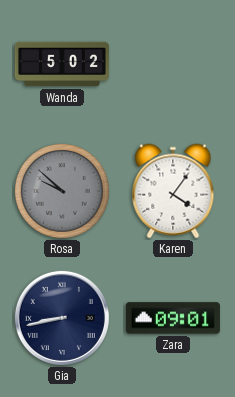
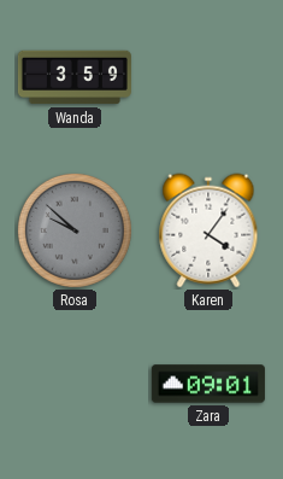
Wanda: 5:02 -> 3:59
Gia: 8:43 -> none
